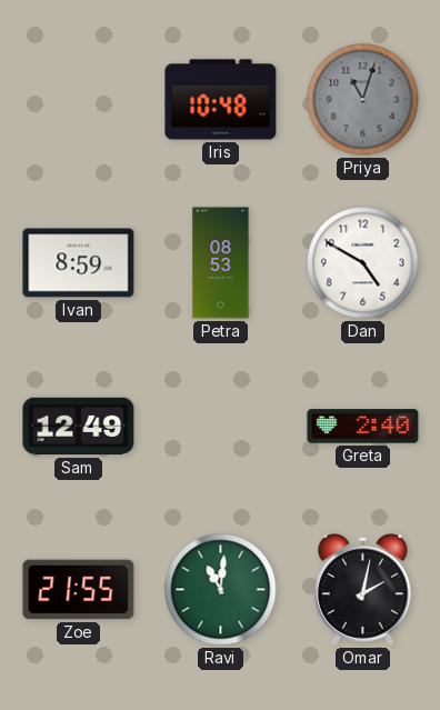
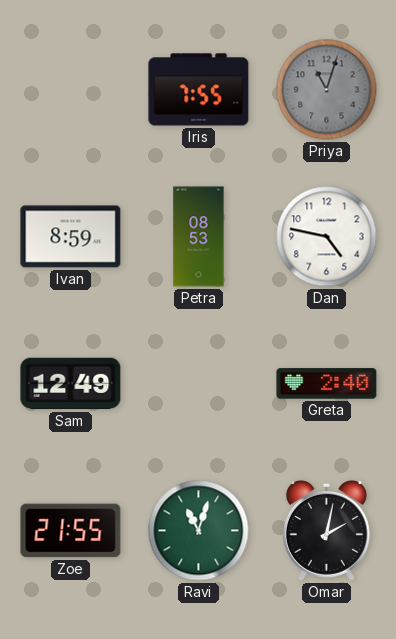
Iris: 10:48 -> 7:55
Dan: 4:50 -> 4:47
Ravi: 11:01 -> 11:03
